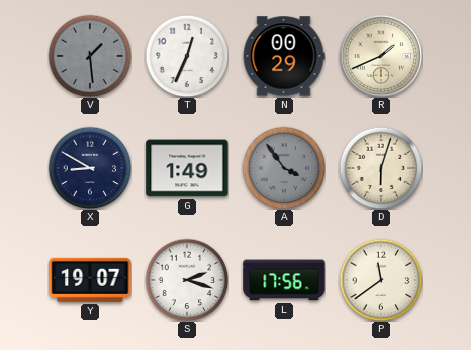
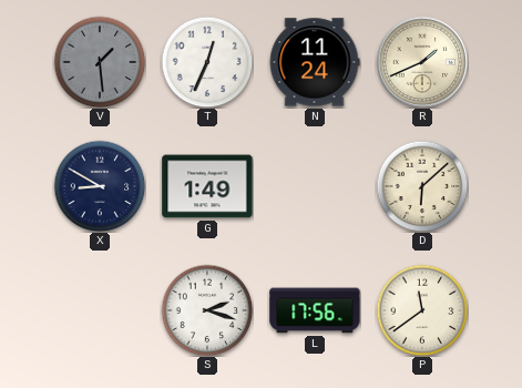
N: 00:29 -> 11:24
A: 3:54 -> none
D: 6:03 -> 6:08
Y: 19:07 -> none
